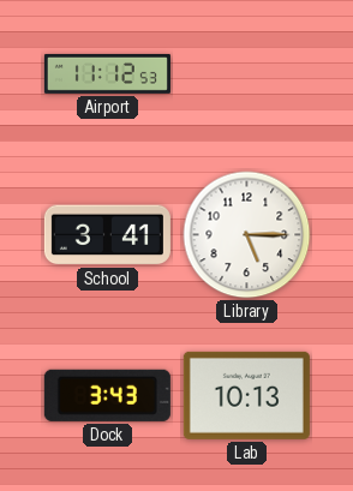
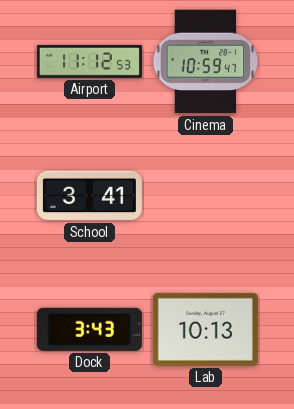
Cinema: none -> 10:59
Library: 5:15 -> none
